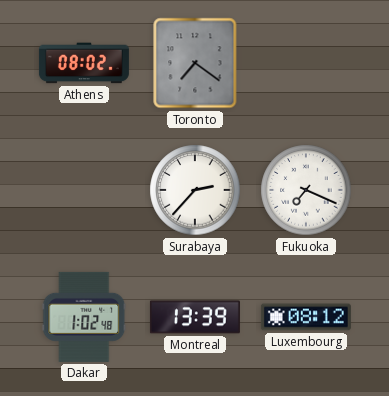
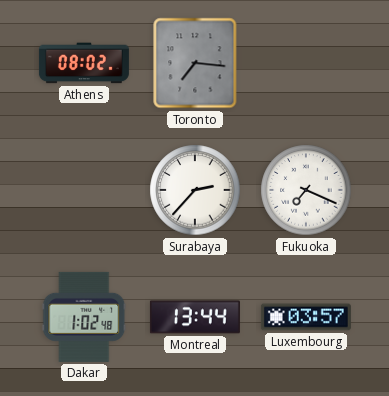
Toronto: 7:21 -> 7:16
Montreal: 13:39 -> 13:44
Luxembourg: 08:12 -> 03:57
